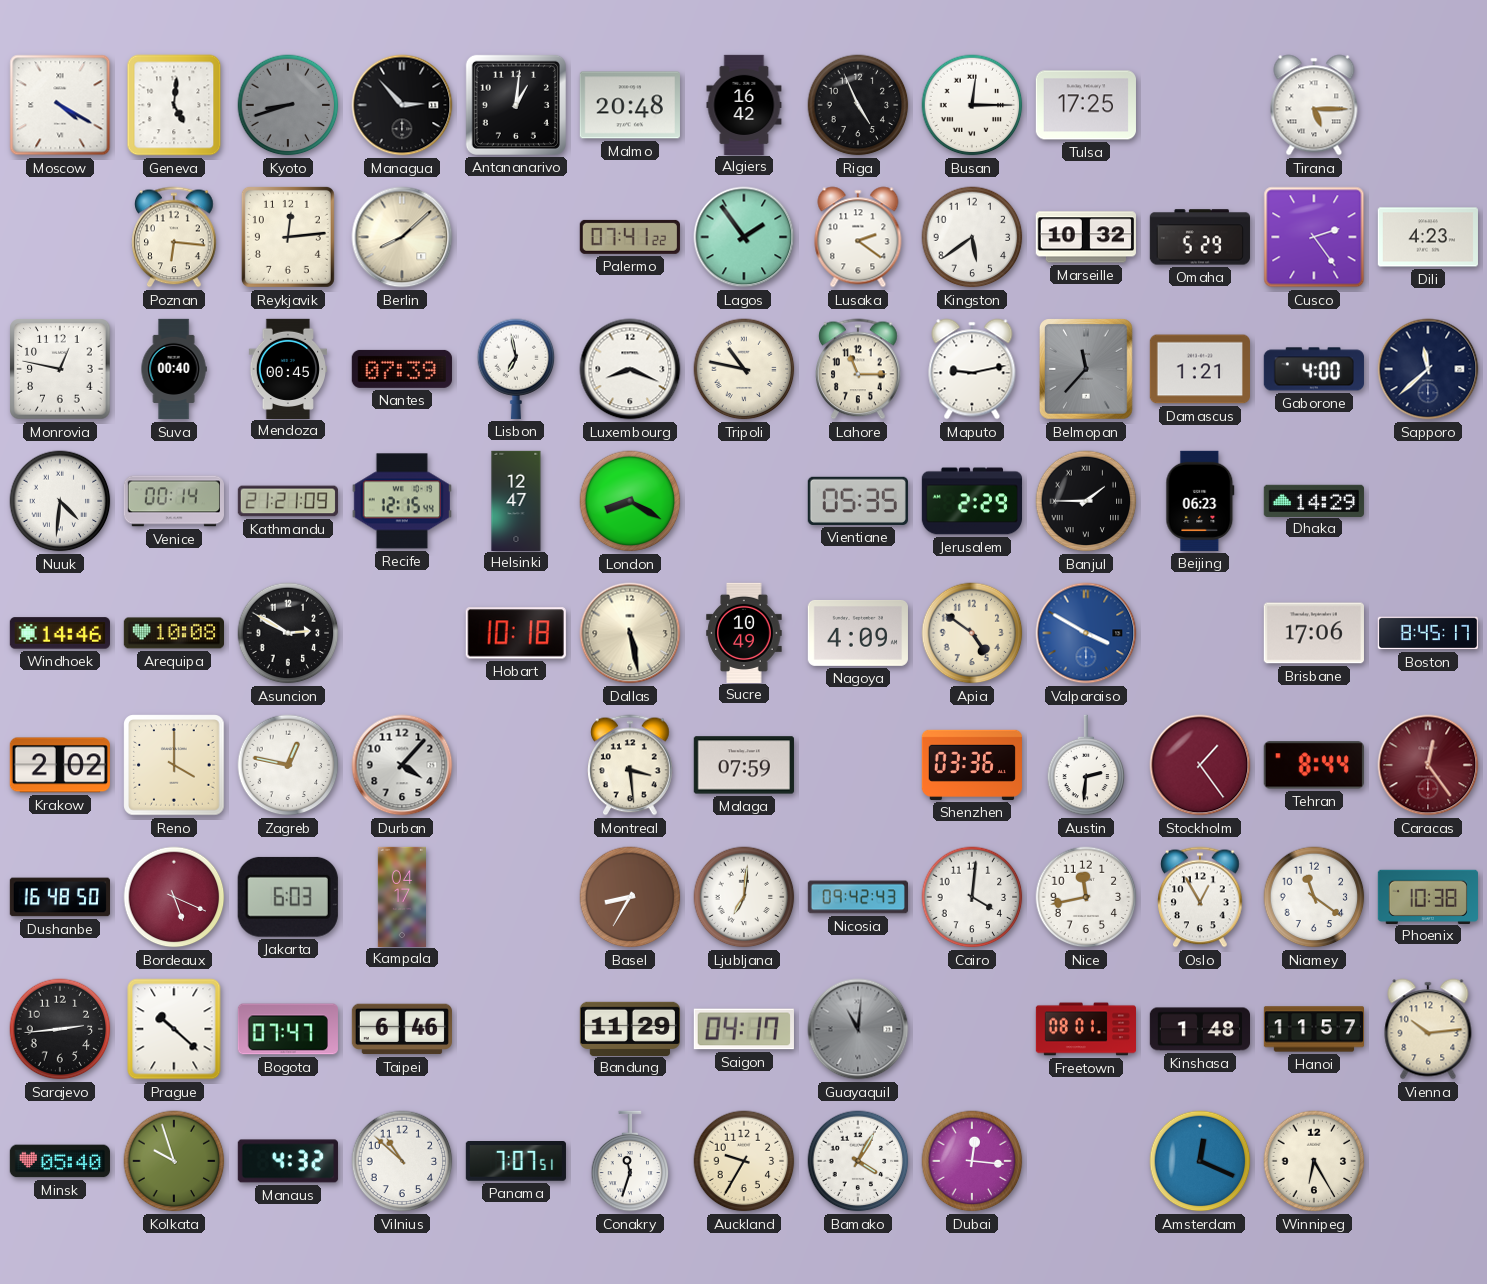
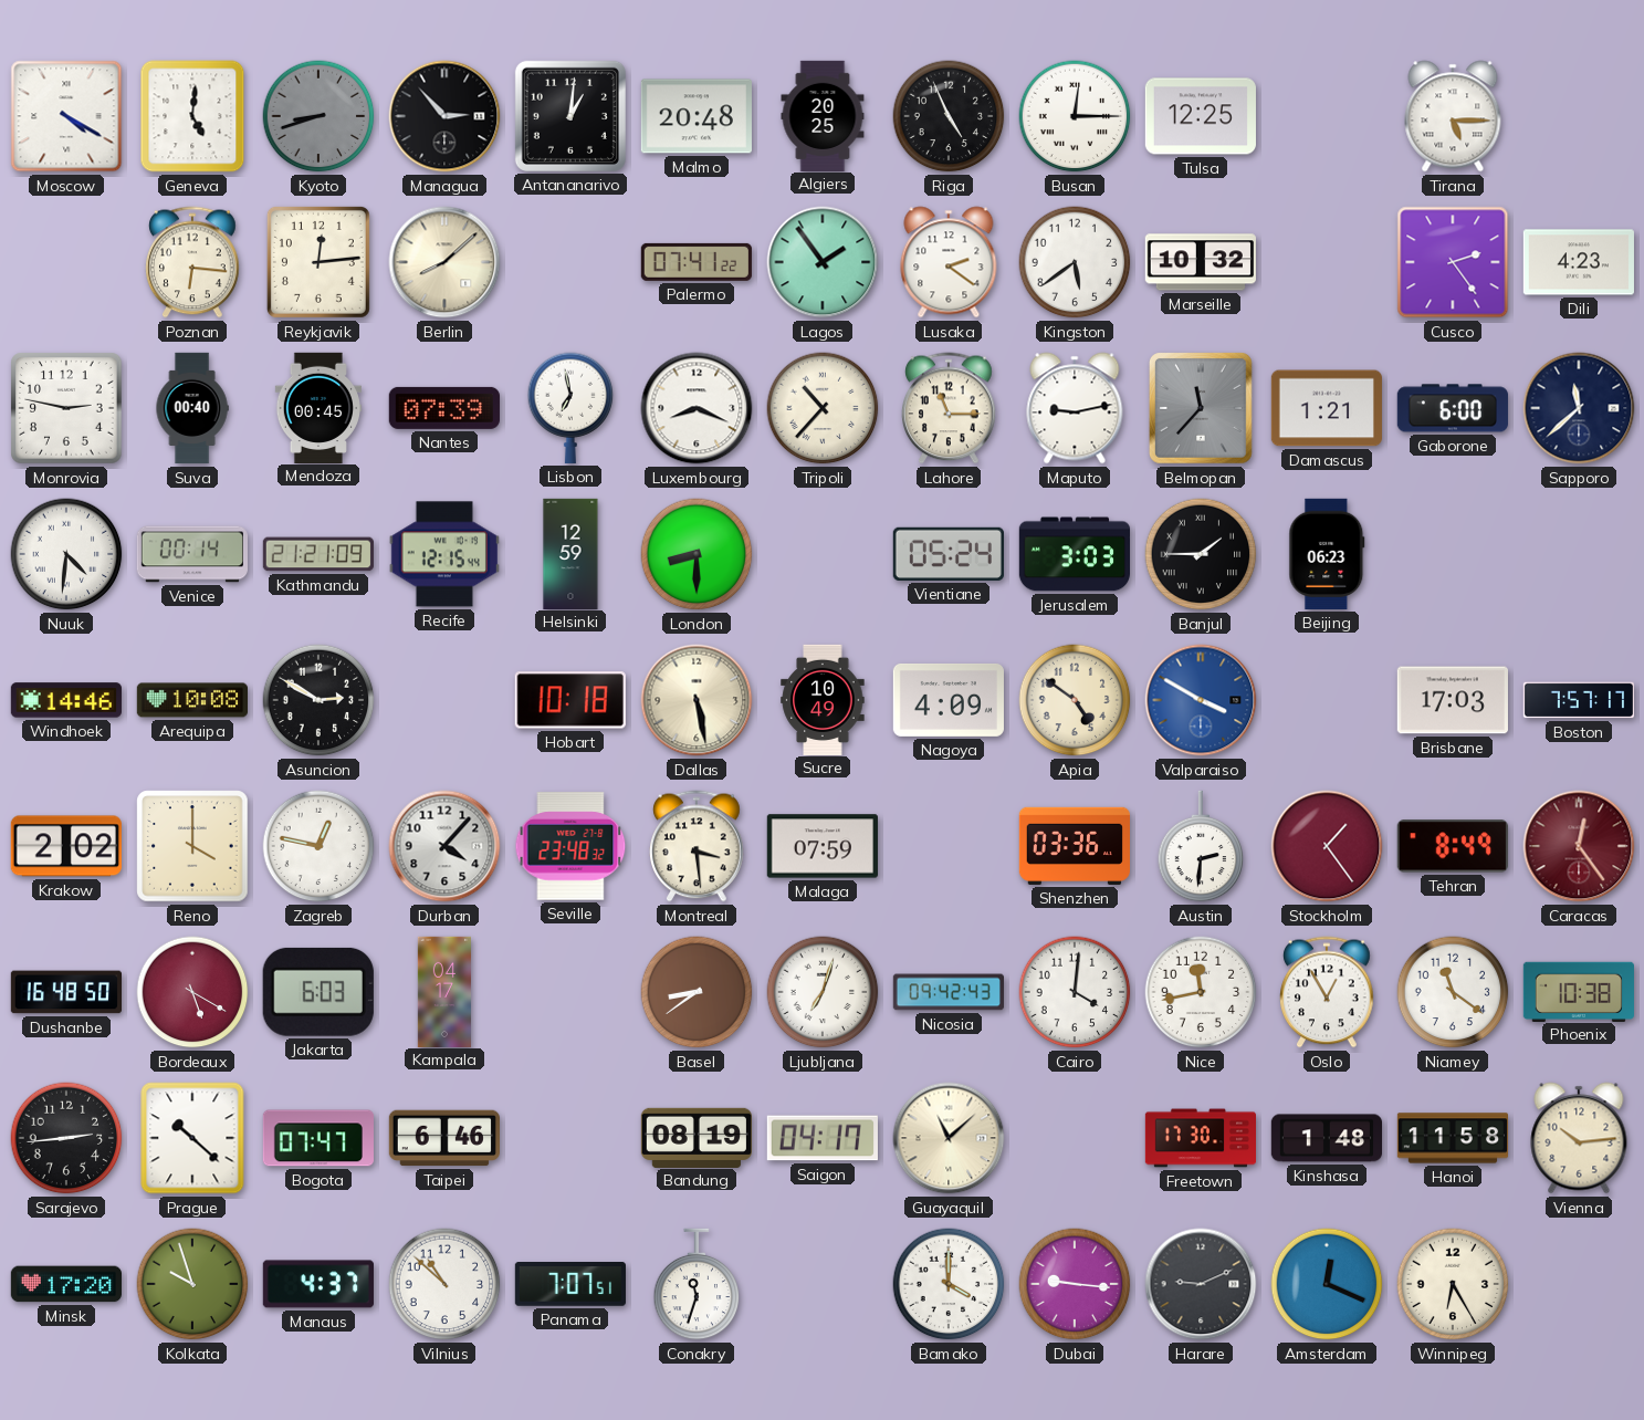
Algiers: 16:42 -> 20:25
Tulsa: 17:25 -> 12:25
Omaha: 5:29 -> none
Monrovia: 12:47 -> 2:47
Tripoli: 10:47 -> 10:37
Gaborone: 4:00 -> 6:00
Helsinki: 12:47 -> 12:59
London: 8:20 -> 8:30
Vientiane: 05:35 -> 05:24
Jerusalem: 2:29 -> 3:03
Dhaka: 14:29 -> none
Brisbane: 17:06 -> 17:03
Boston: 8:45 -> 7:57
Seville: none -> 23:48
Tehran: 8:44 -> 8:49
Bordeaux: 5:19 -> 5:20
Basel: 8:35 -> 8:39
Ljubljana: 7:01 -> 7:03
Bandung: 11:29 -> 08:19
Guayaquil: 11:01 -> 11:08
Guayaquil dial: grey -> cream
Freetown: 08:01 -> 17:30
Hanoi: 11:57 -> 11:58
Minsk: 05:40 -> 17:20
Manaus: 4:32 -> 4:37
Auckland: 9:35 -> none
Bamako: 4:05 -> 4:00
Dubai: 12:16 -> 9:16
Harare: none -> 9:11
